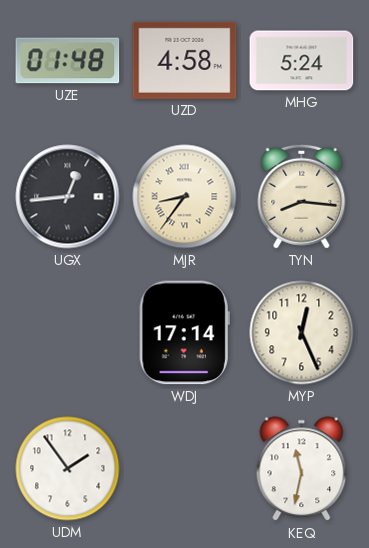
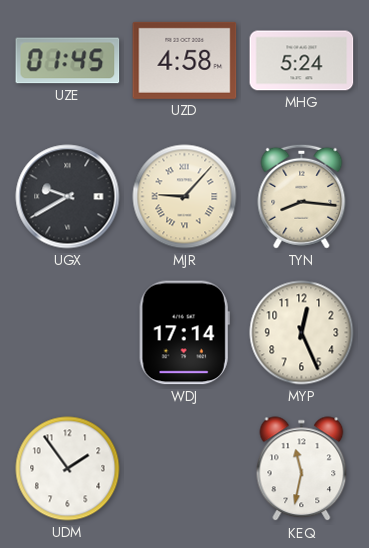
UZE: 01:48 -> 01:45
UGX: 12:44 -> 9:40
MJR: 8:36 -> 9:07
